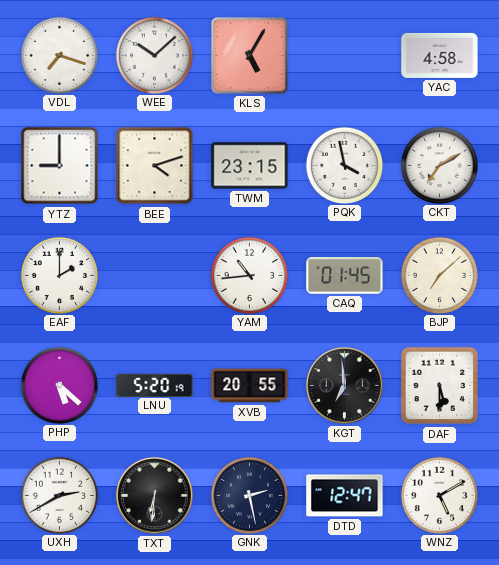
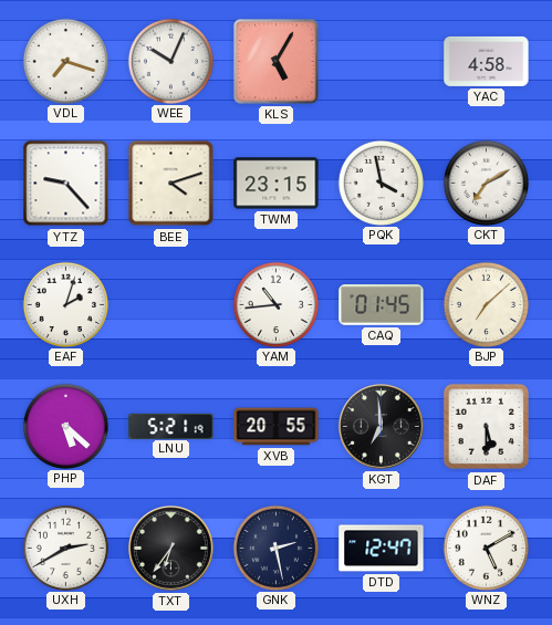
WEE: 10:08 -> 10:04
YTZ: 9:00 -> 9:23
EAF: 2:00 -> 2:03
LNU: 5:20 -> 5:21
TXT: 6:31 -> 6:36
